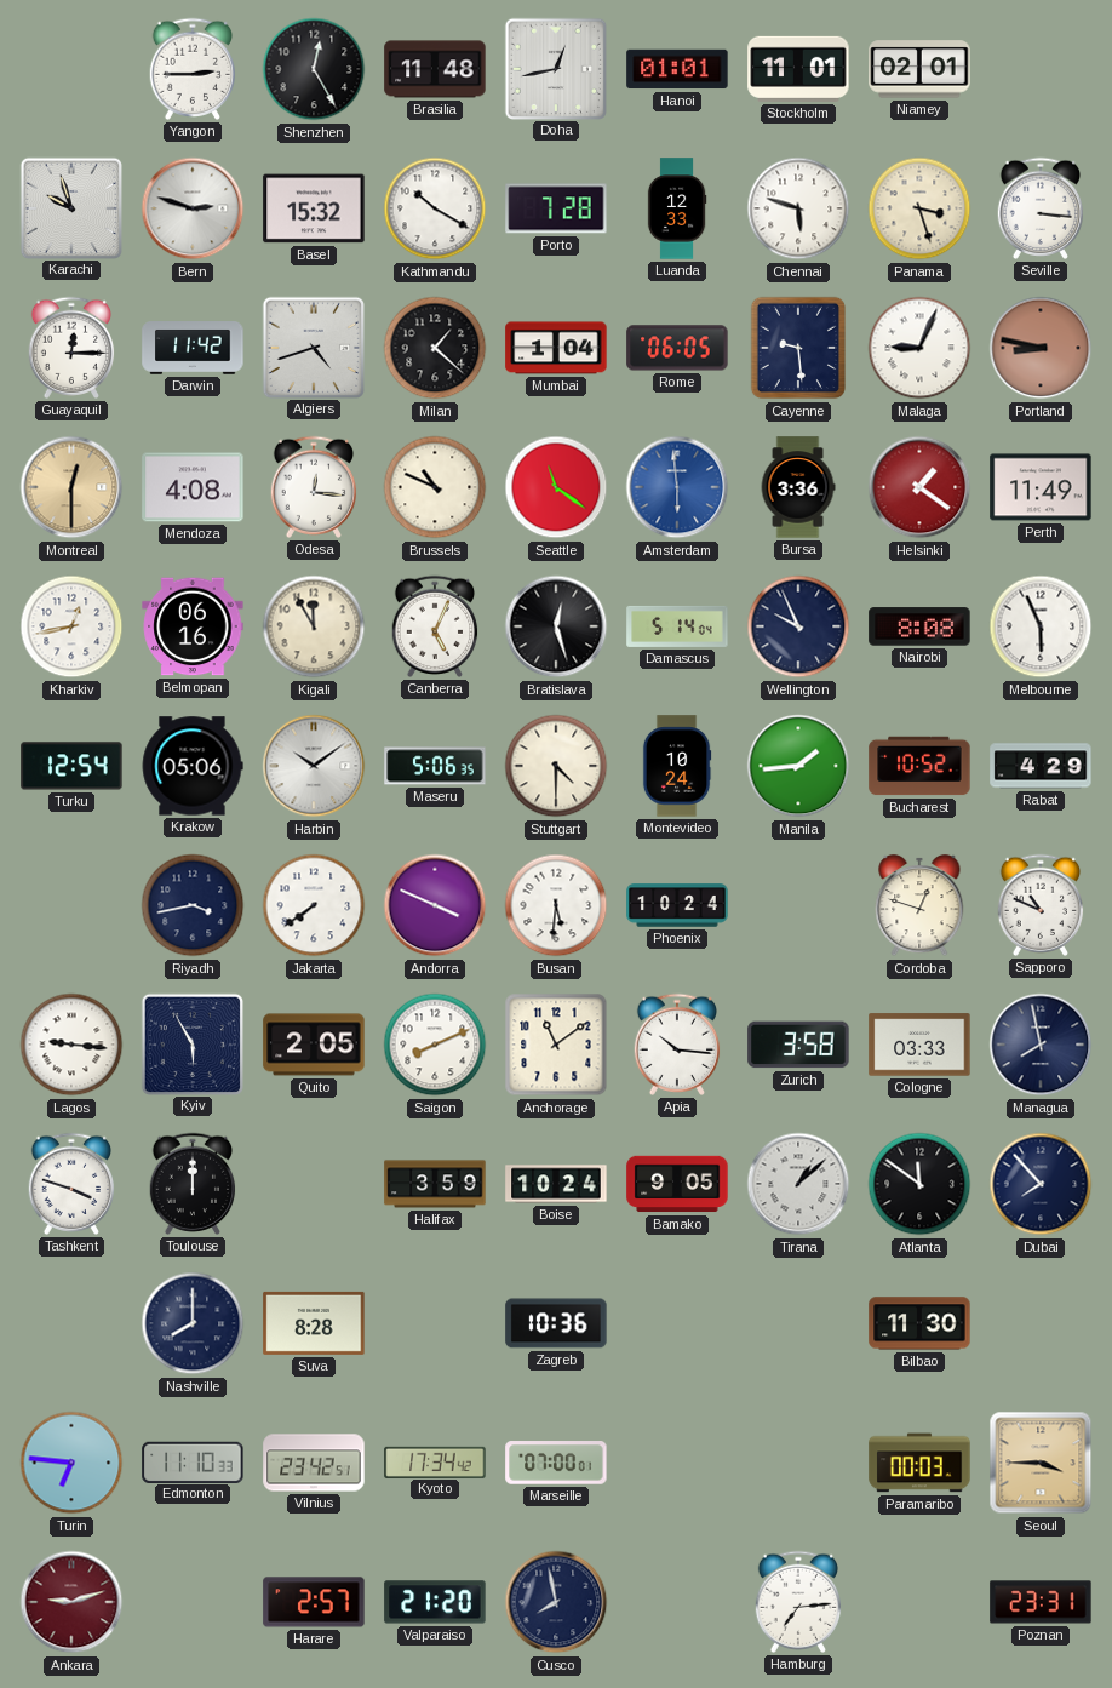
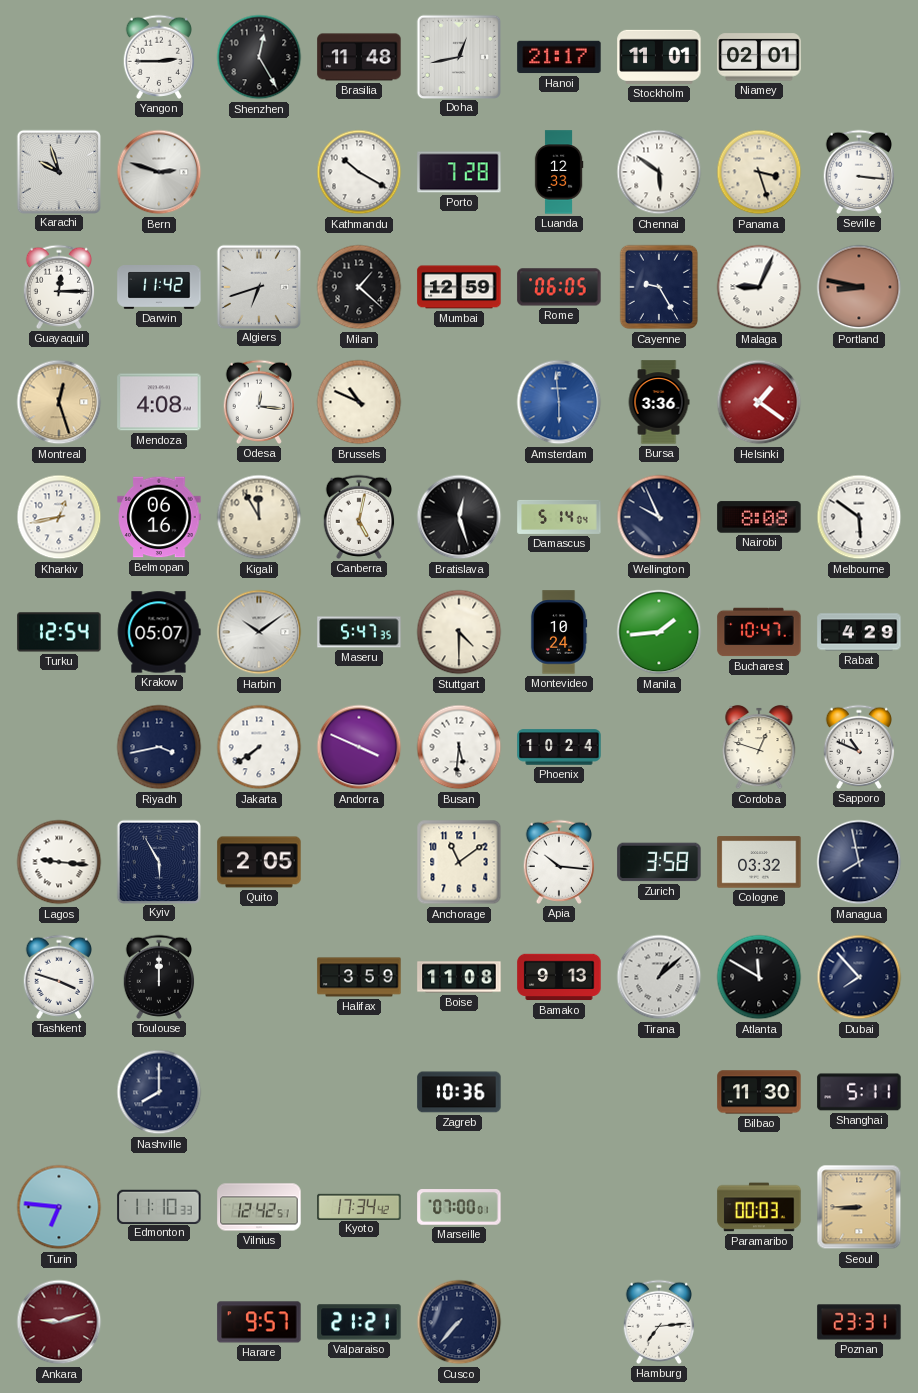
Hanoi: 01:01 -> 21:17
Basel: 15:32 -> none
Chennai: 5:48 -> 5:51
Algiers: 4:42 -> 6:42
Mumbai: 1:04 -> 12:59
Cayenne: 9:29 -> 9:25
Montreal: 12:30 -> 12:27
Seattle: 11:21 -> none
Perth: 11:49 -> none
Canberra: 5:04 -> 5:02
Melbourne: 5:56 -> 5:51
Krakow: 05:06 -> 05:07
Maseru: 5:06 -> 5:47
Bucharest: 10:52 -> 10:47
Saigon: 8:11 -> none
Cologne: 03:33 -> 03:32
Boise: 10:24 -> 11:08
Bamako: 9:05 -> 9:13
Atlanta: 11:51 -> 11:50
Suva: 8:28 -> none
Shanghai: none -> 5:11
Vilnius: 23:42 -> 12:42
Seoul: 3:45 -> 8:45
Harare: 2:57 -> 9:57
Valparaiso: 21:20 -> 21:21
Cusco: 7:58 -> 7:37
